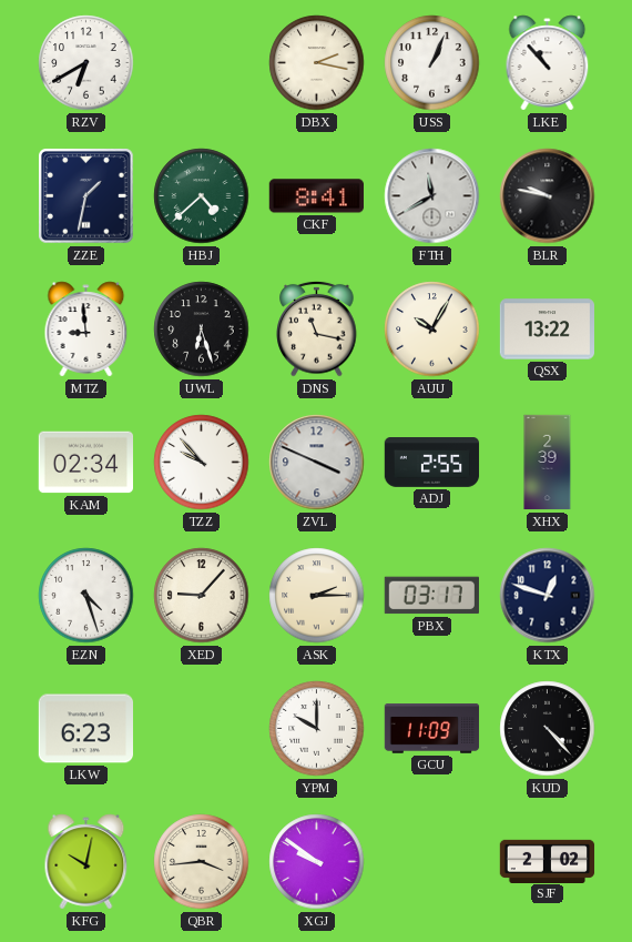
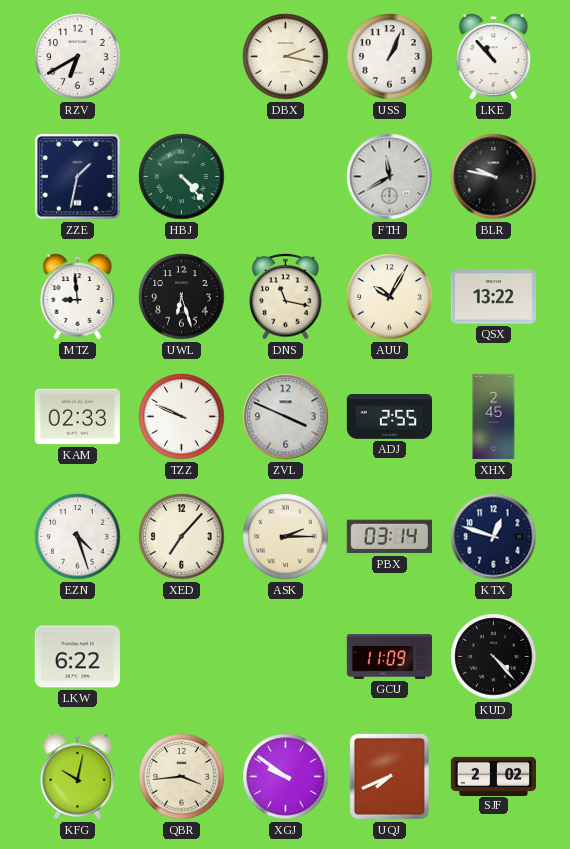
HBJ: 4:38 -> 4:23
CKF: 8:41 -> none
KAM: 02:34 -> 02:33
TZZ: 9:53 -> 9:49
XHX: 2:39 -> 2:45
XED: 9:07 -> 7:07
PBX: 03:17 -> 03:14
LKW: 6:23 -> 6:22
YPM: 10:00 -> none
UQJ: none -> 7:41
